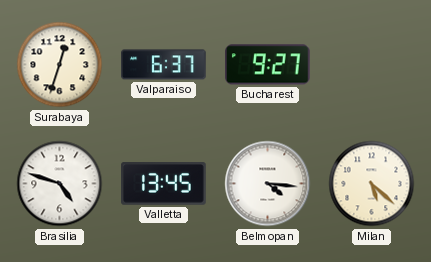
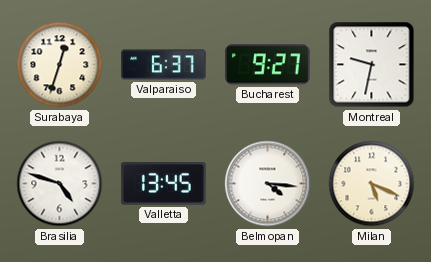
Montreal: none -> 9:32
Milan: 5:22 -> 5:19
